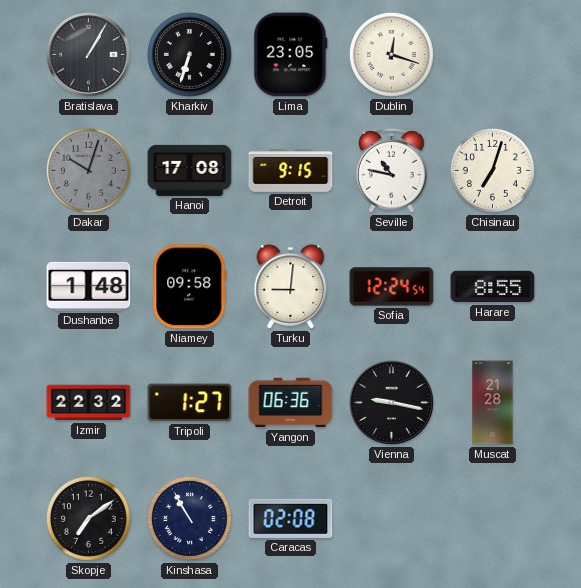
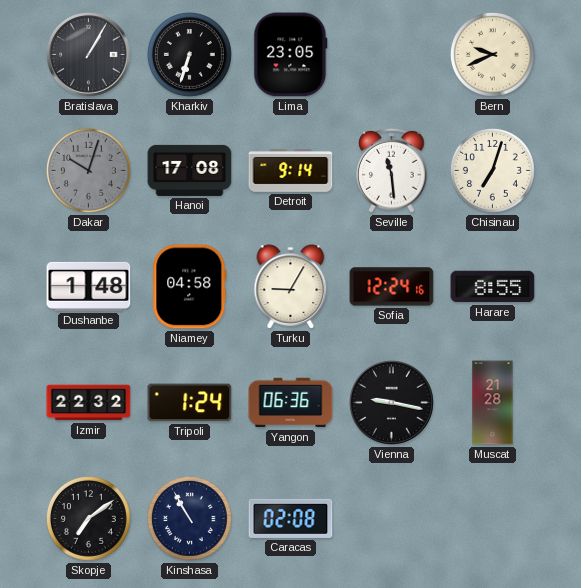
Dublin: 12:18 -> none
Bern: none -> 9:41
Detroit: 9:15 -> 9:14
Seville: 10:47 -> 11:29
Niamey: 09:58 -> 04:58
Turku: 9:01 -> 9:05
Sofia: 12:24:54 -> 12:24:16
Tripoli: 1:27 -> 1:24
